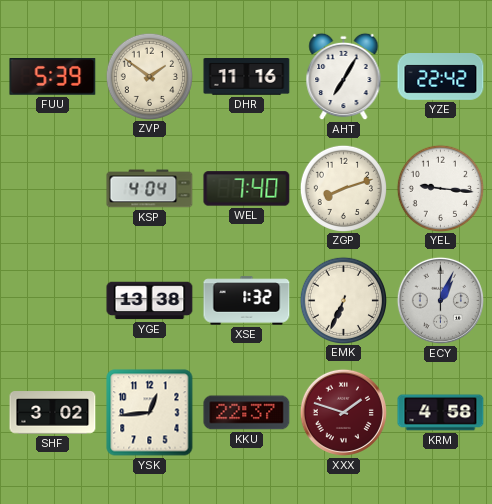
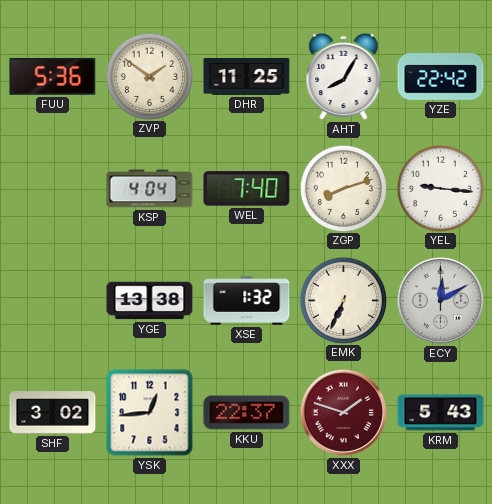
FUU: 5:39 -> 5:36
DHR: 11:16 -> 11:25
AHT: 7:05 -> 8:05
ECY: 1:04 -> 12:10
KRM: 4:58 -> 5:43
